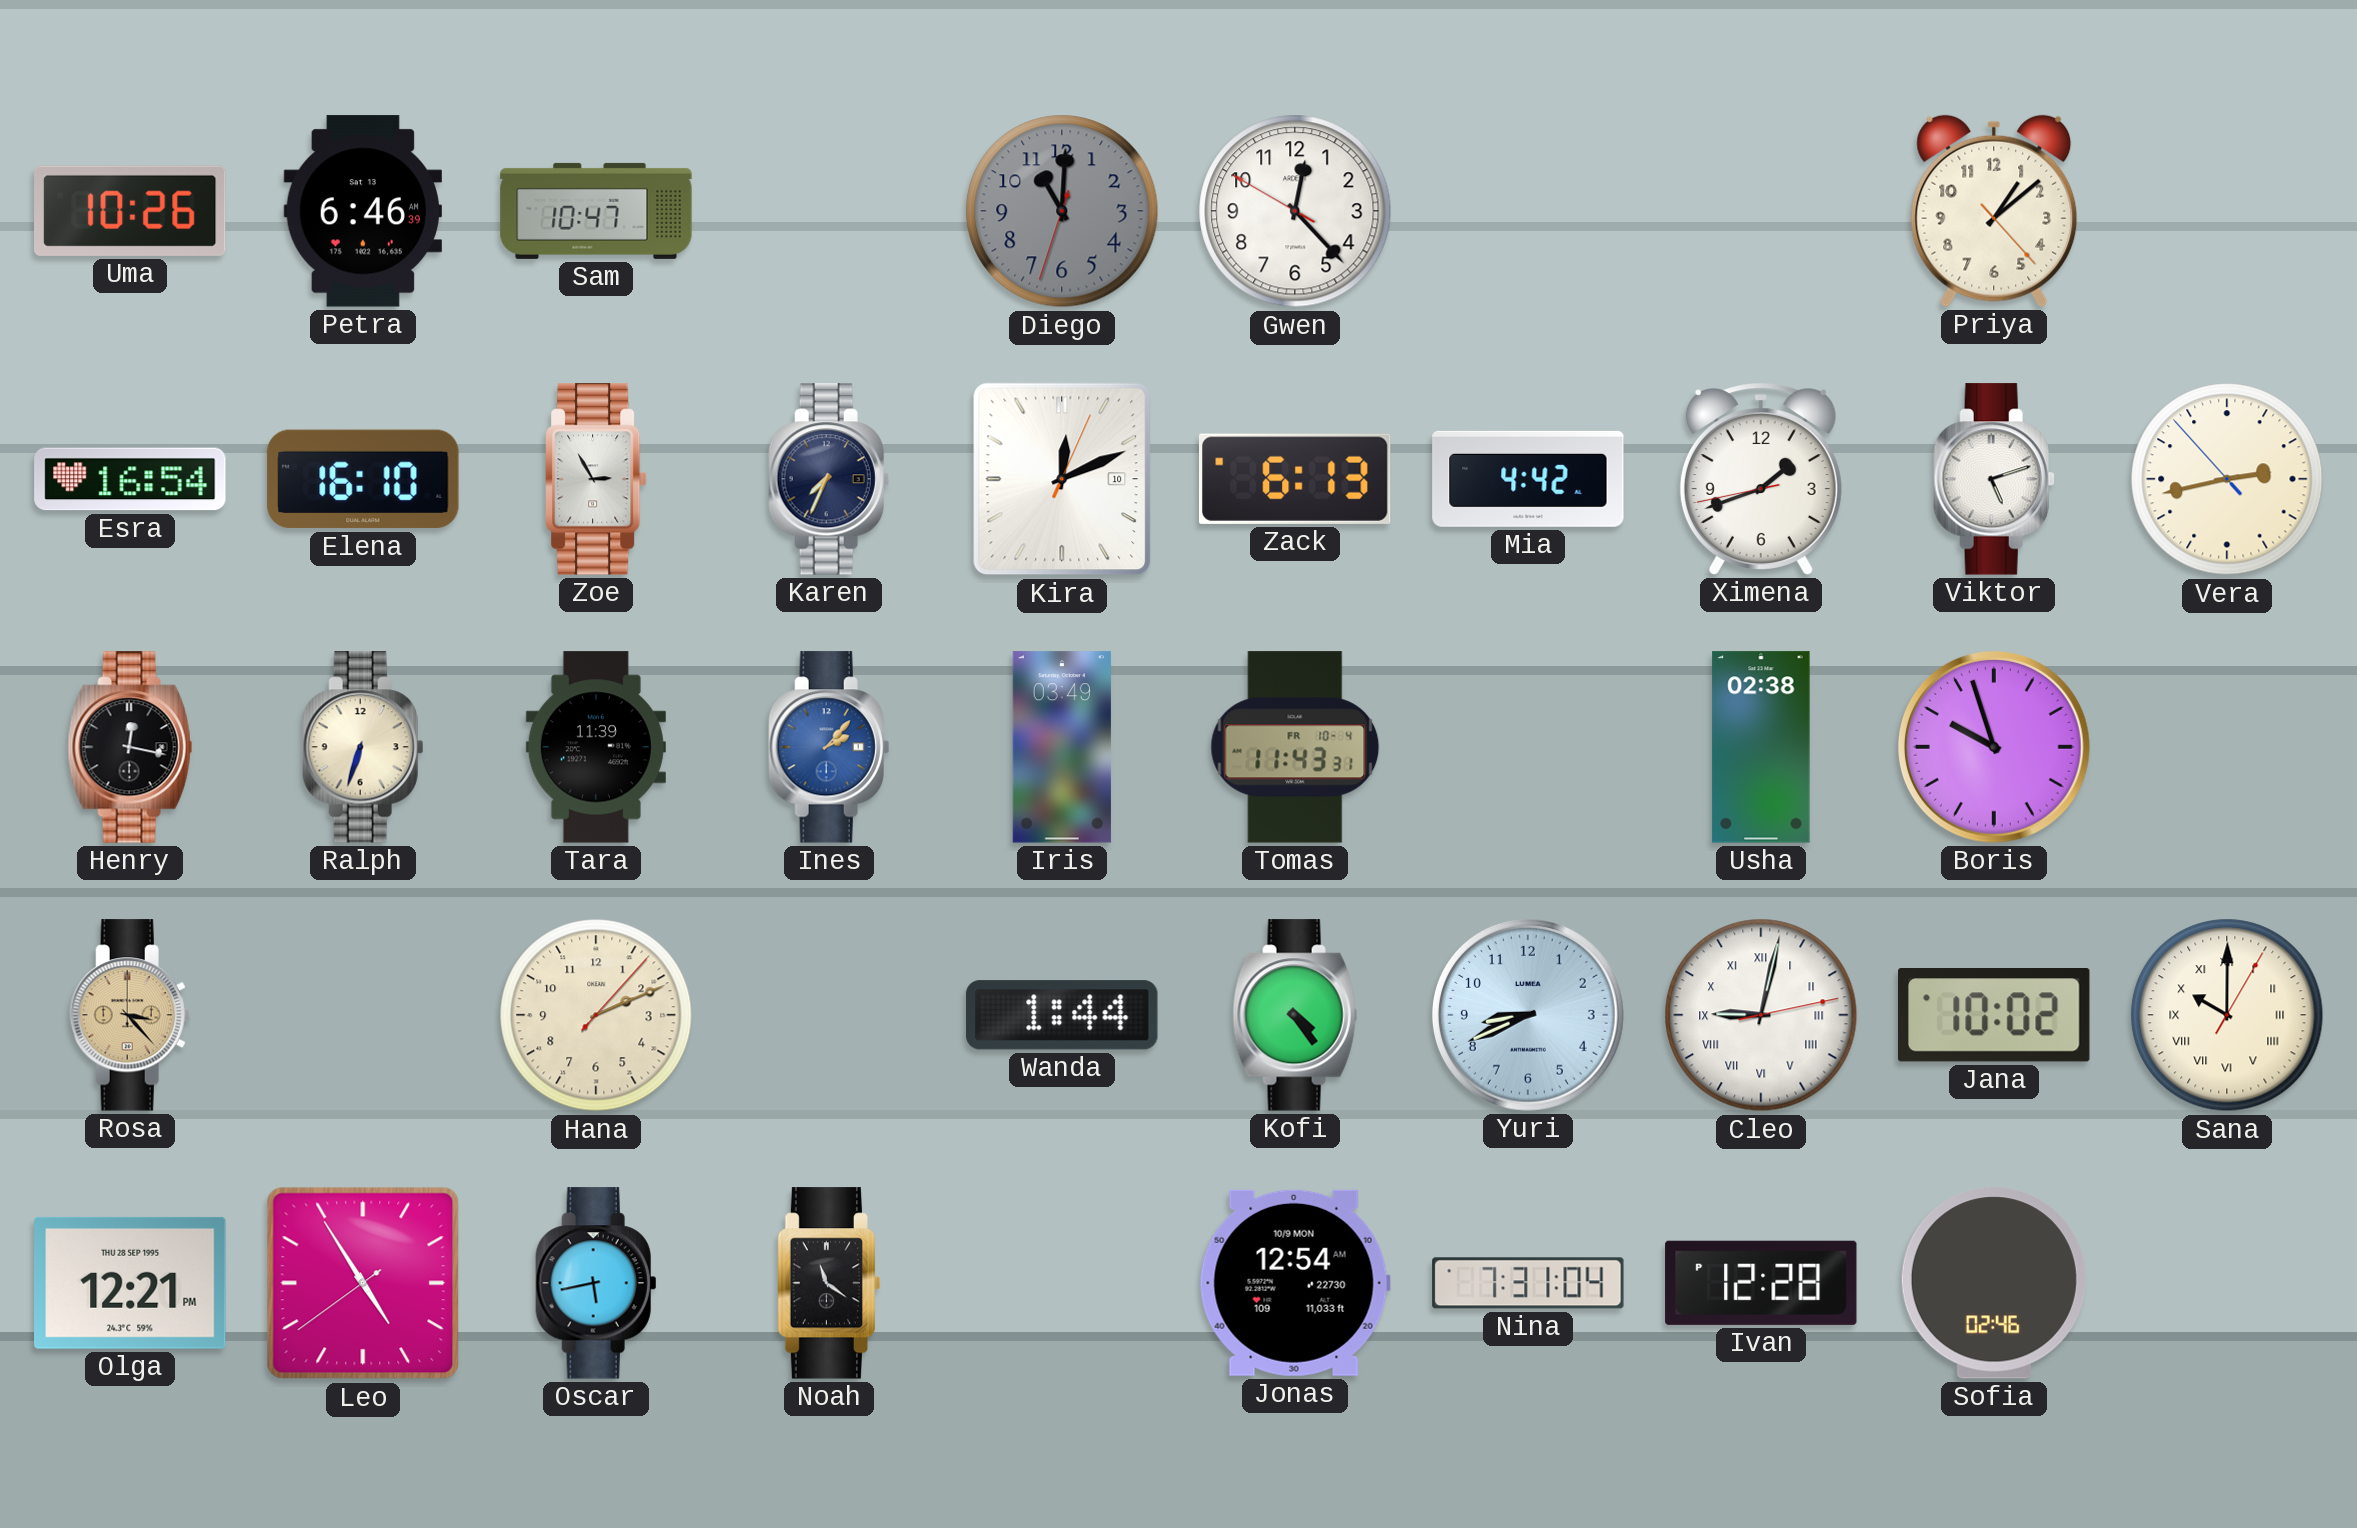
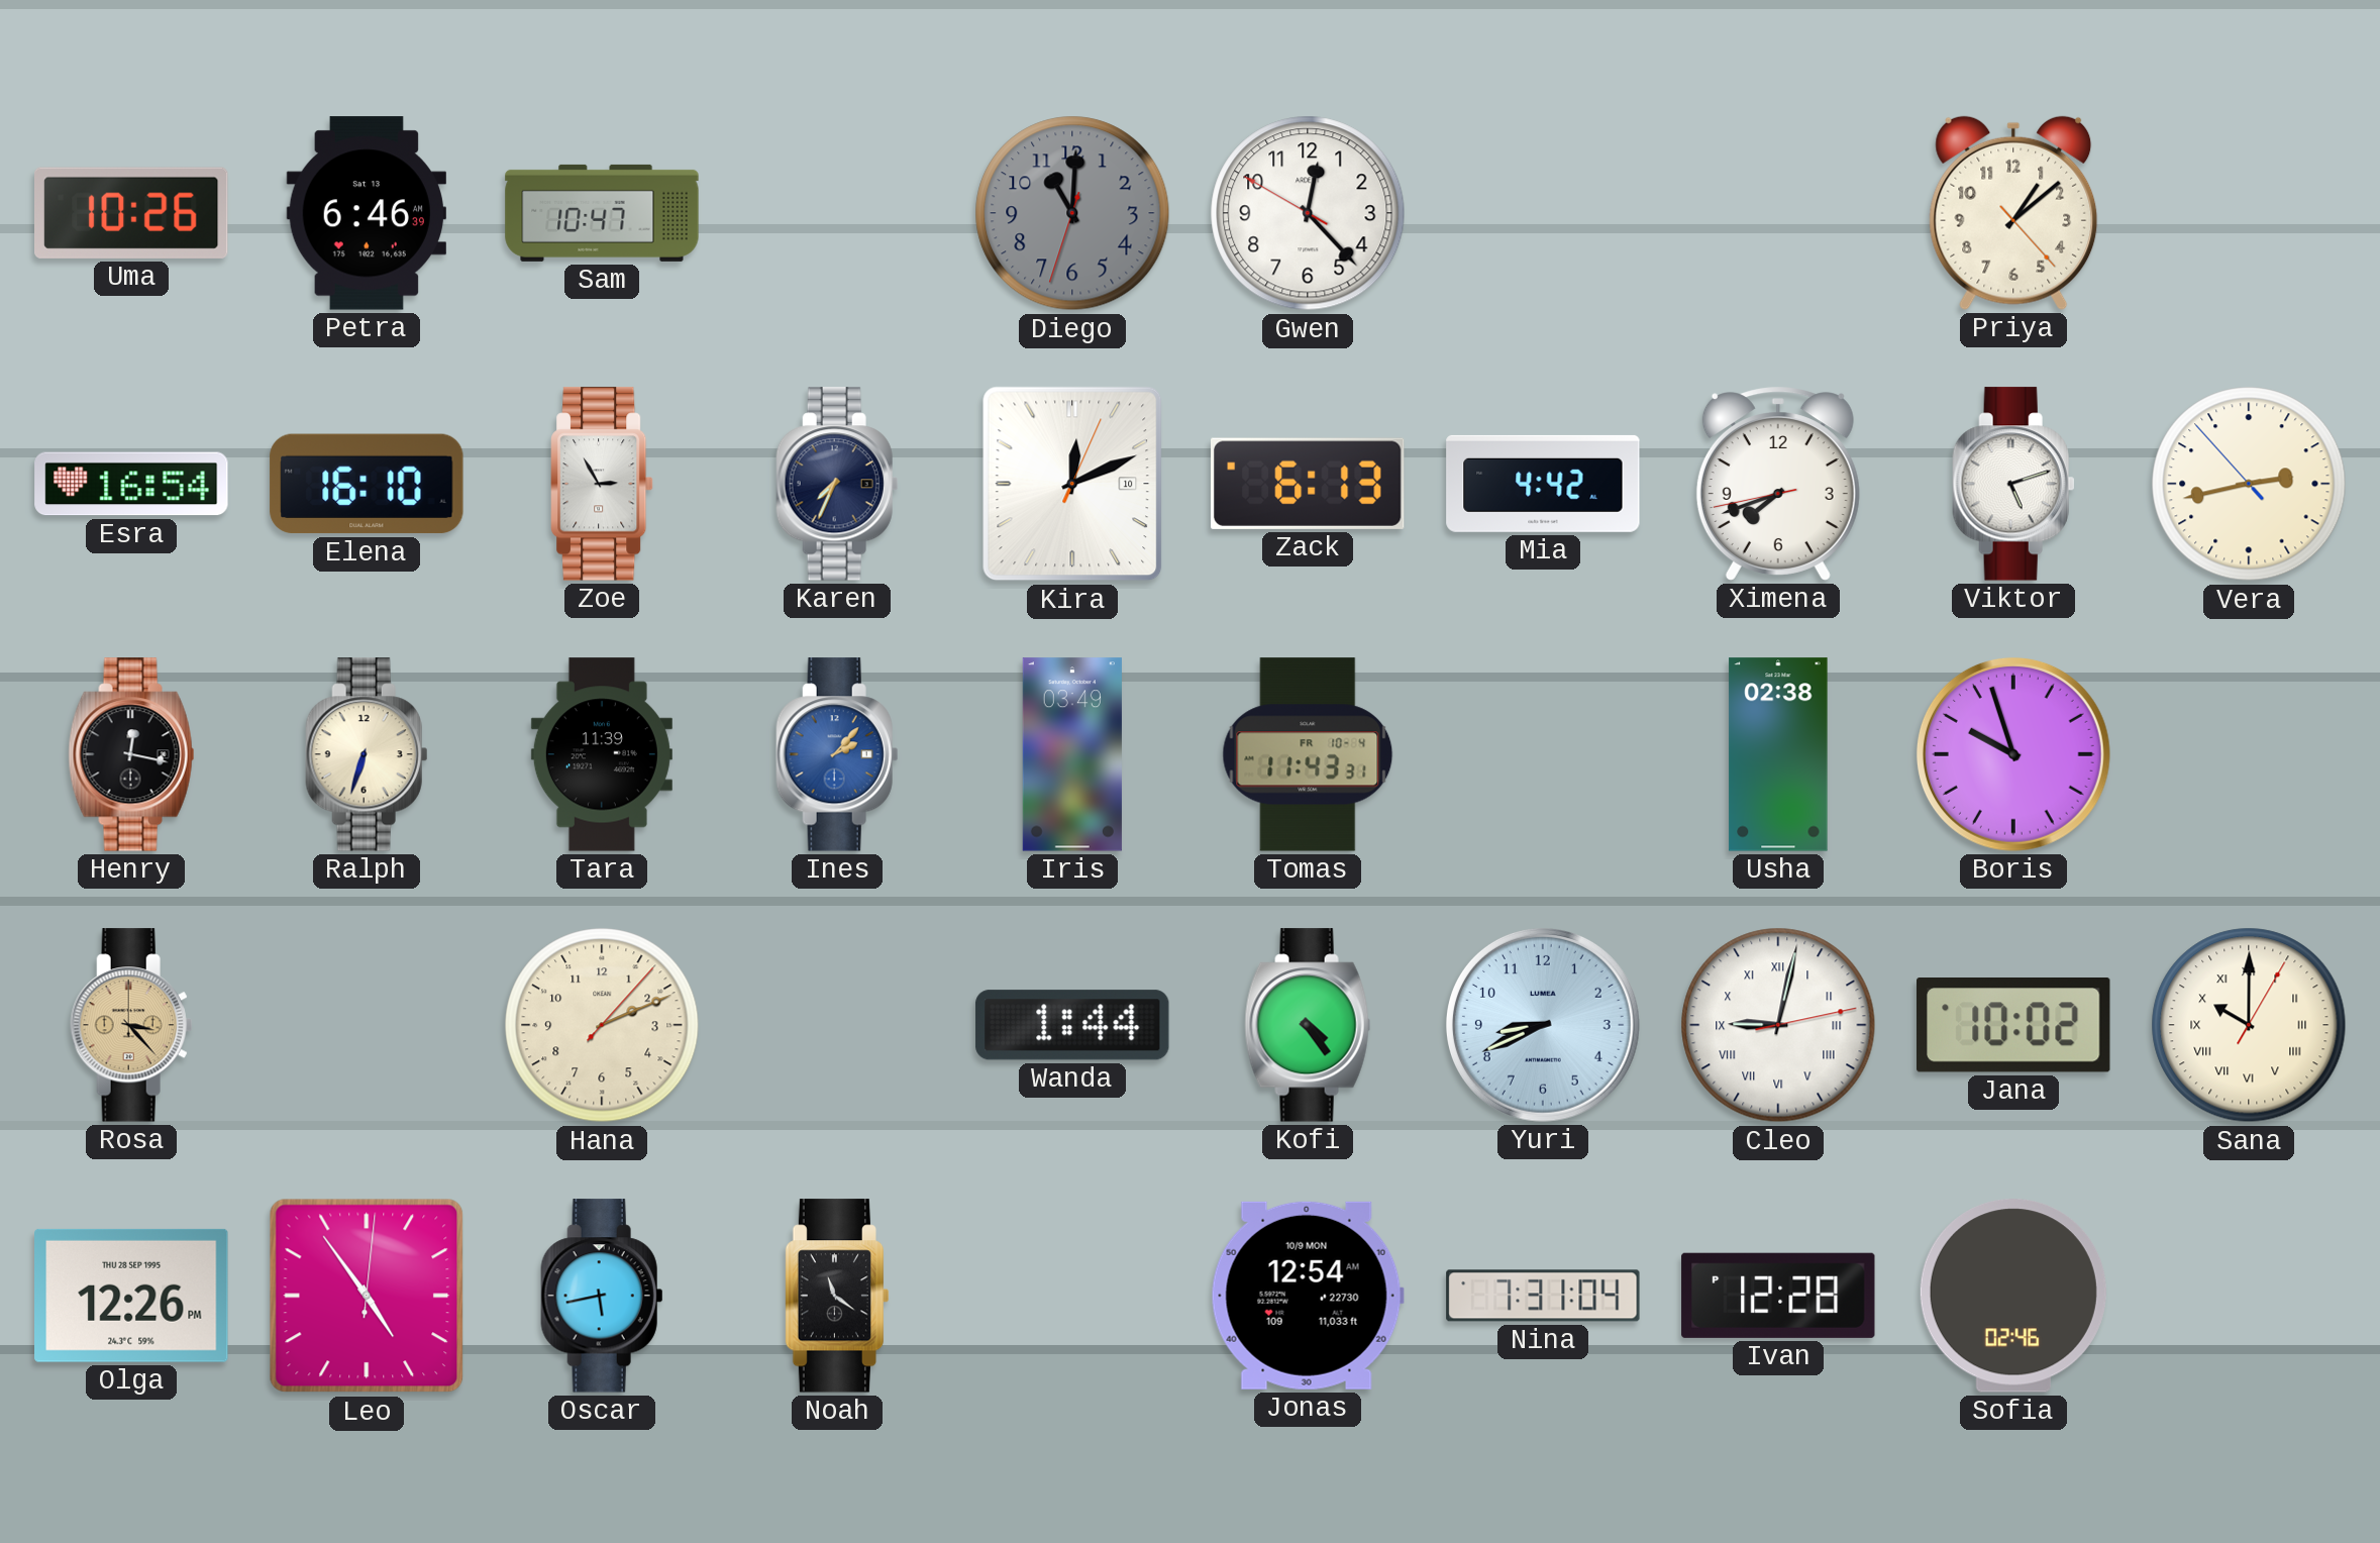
Ximena: 1:41 -> 7:41
Olga: 12:21 -> 12:26
Leo: 4:54:39 -> 4:54:01
